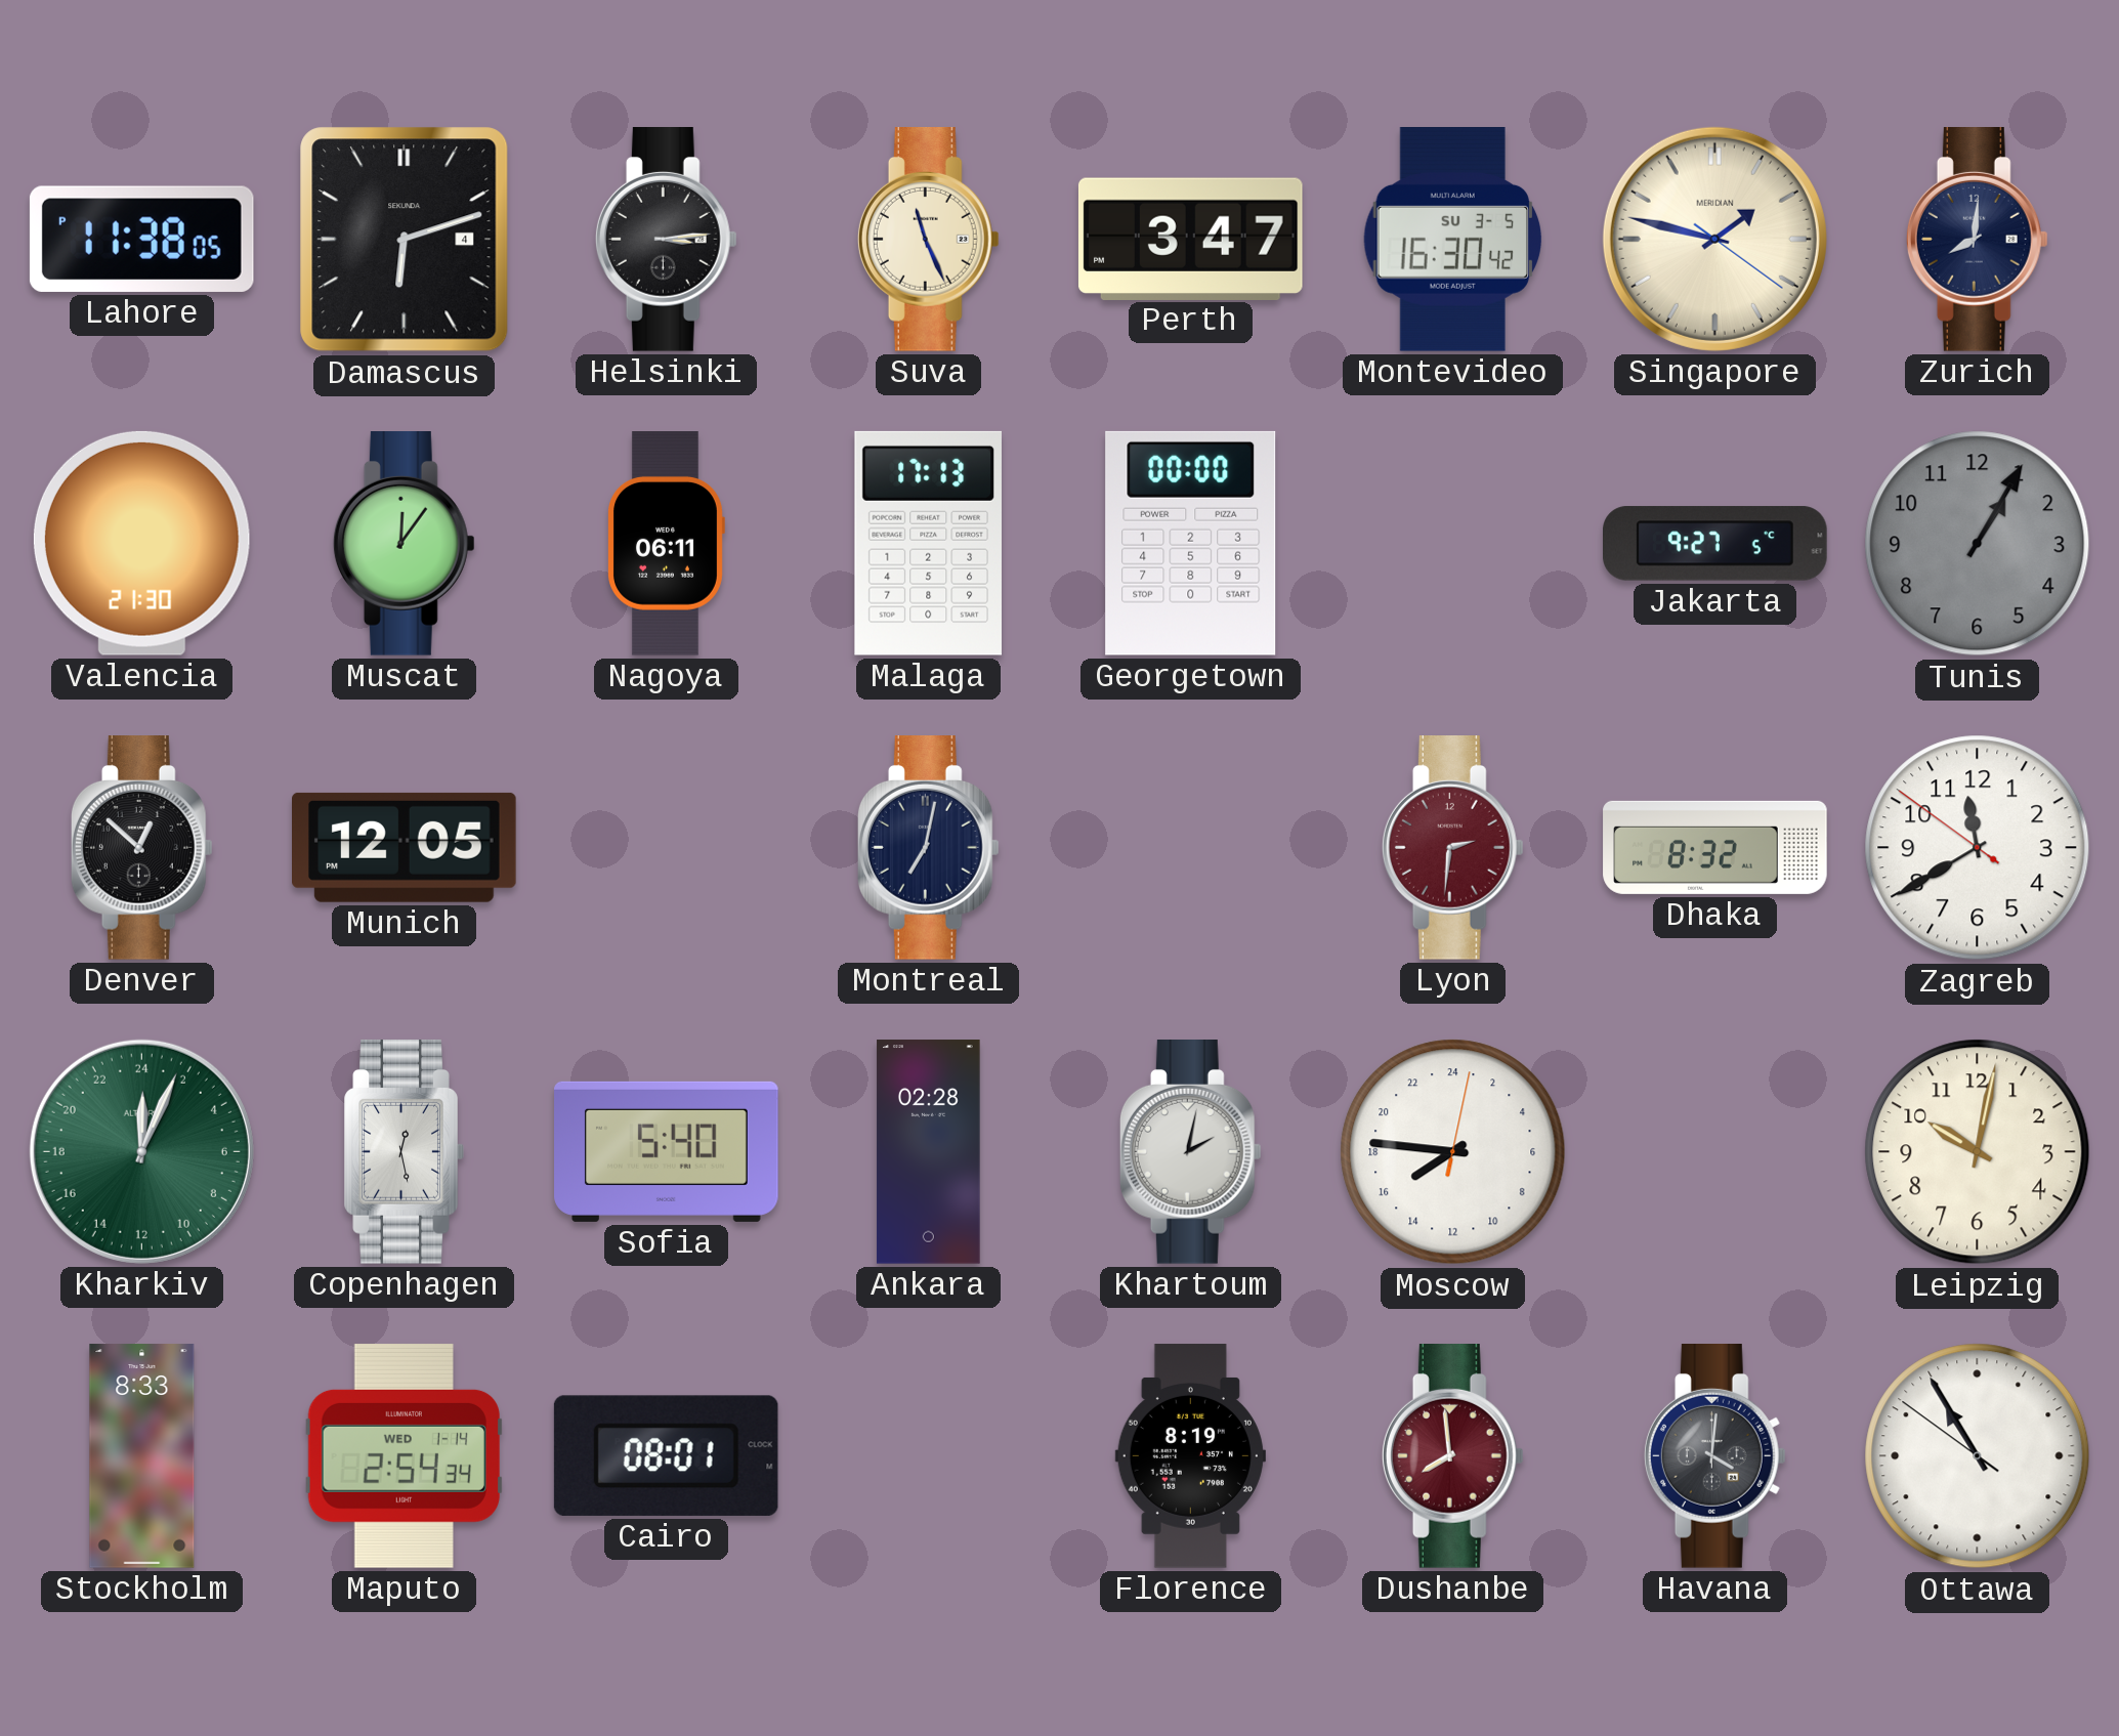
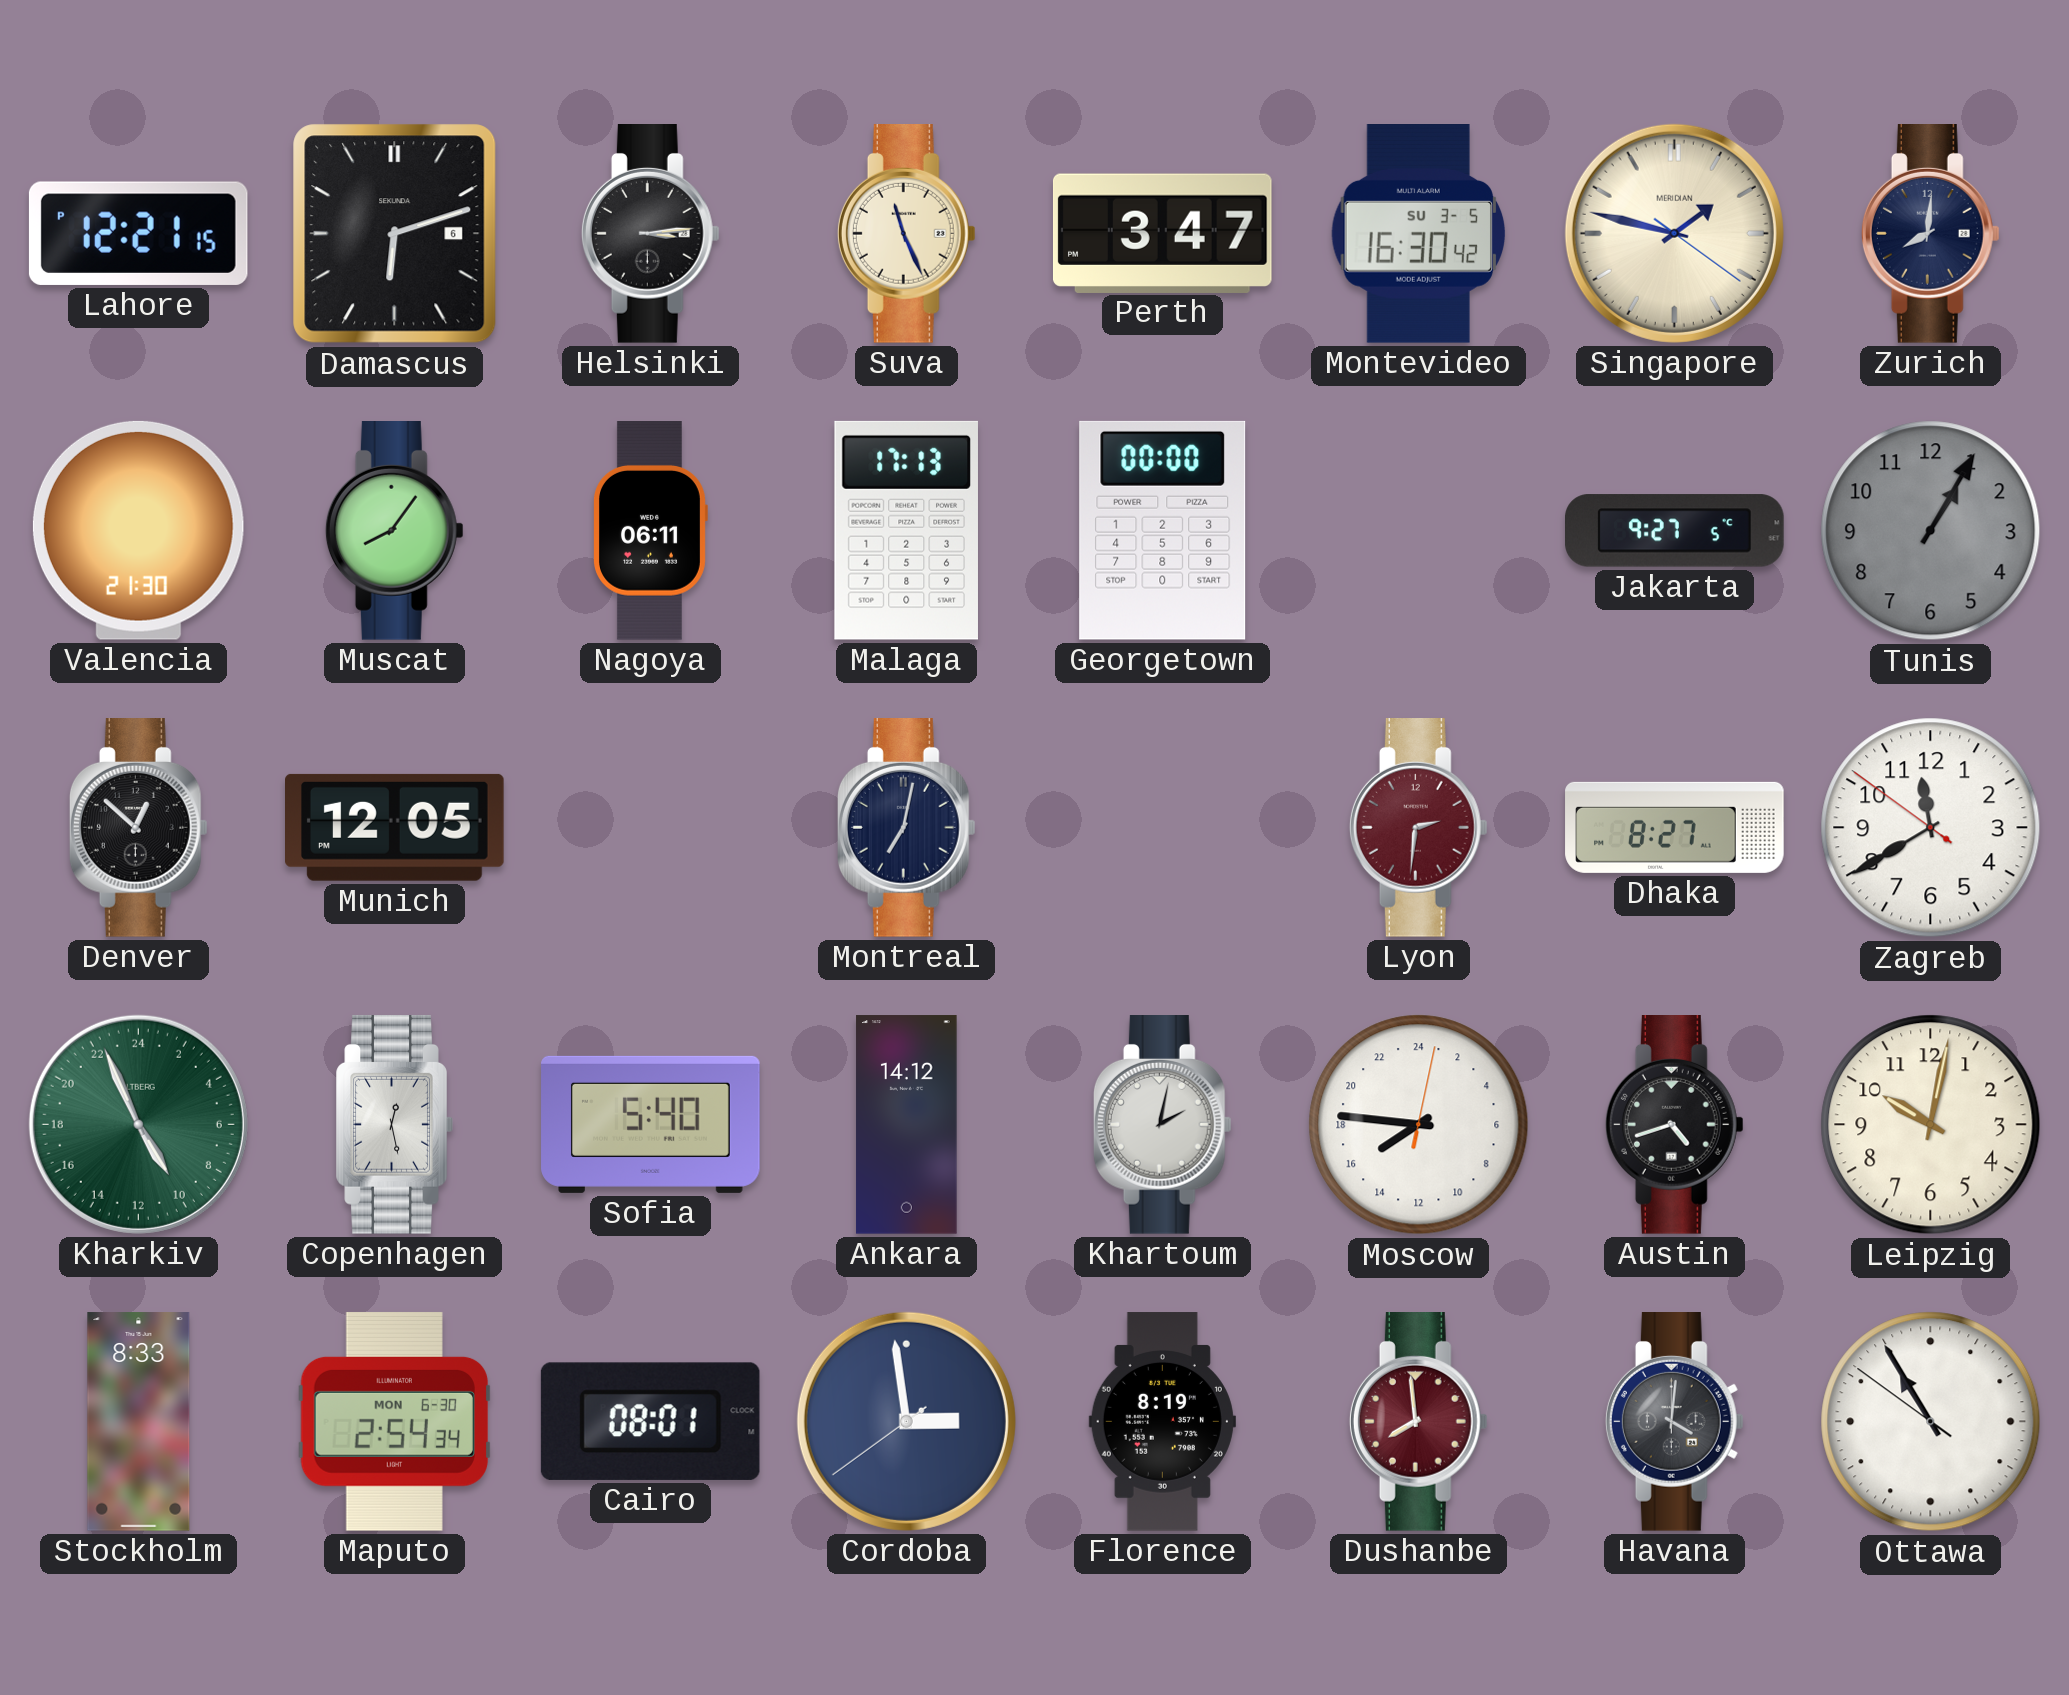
Lahore: 11:38 -> 12:21
Damascus date: 4 -> 6
Muscat: 12:06 -> 8:06
Dhaka: 8:32 -> 8:27
Kharkiv: 0:04 -> 9:56
Ankara: 02:28 -> 14:12
Austin: none -> 4:42
Maputo date: WED 1-14 -> MON 6-30
Cordoba: none -> 2:58
